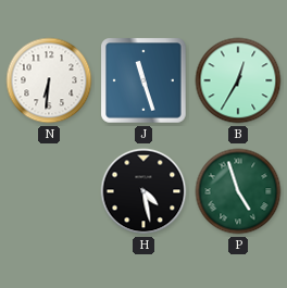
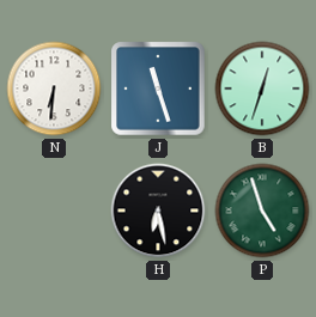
B: 12:35 -> 12:33
H: 4:28 -> 6:28
